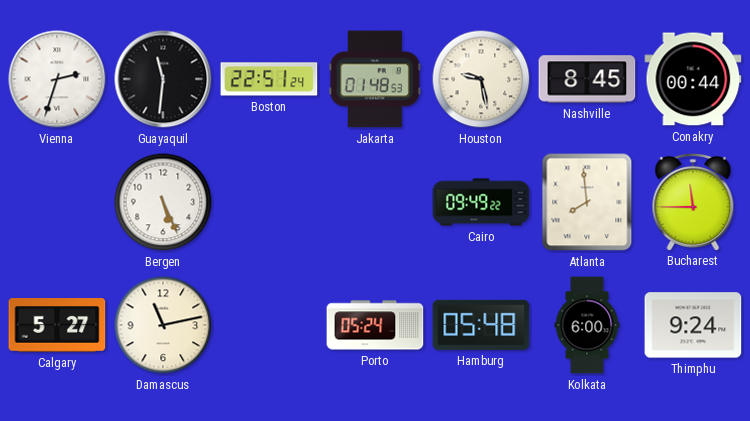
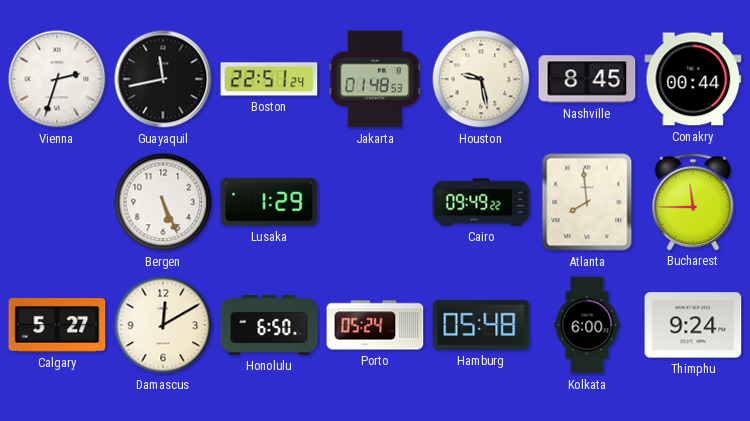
Guayaquil: 11:31 -> 11:43
Lusaka: none -> 1:29
Damascus: 11:13 -> 12:10
Honolulu: none -> 6:50
